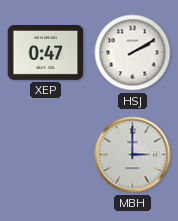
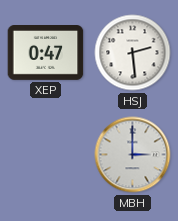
HSJ: 2:10 -> 2:29
